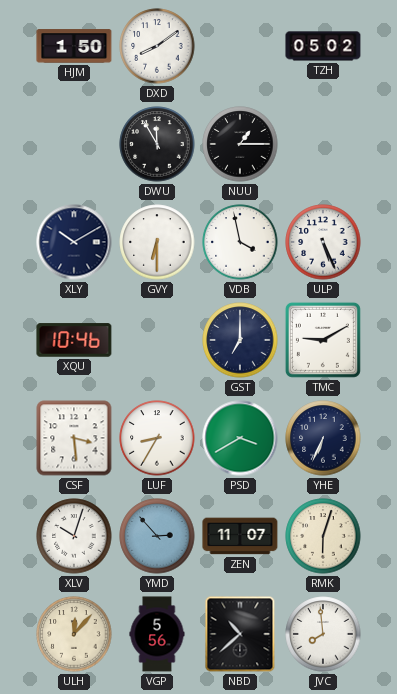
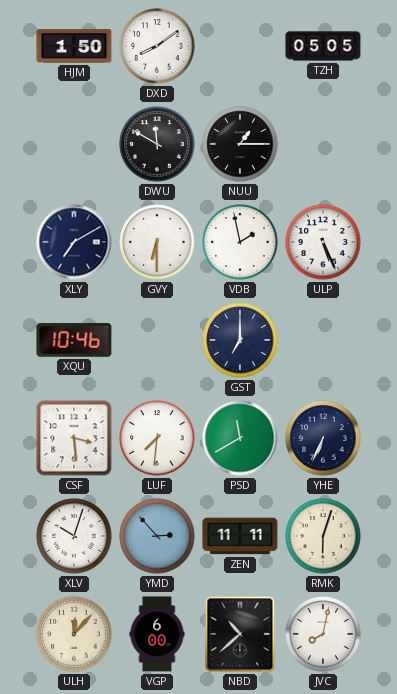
TZH: 05:02 -> 05:05
DWU: 11:55 -> 11:50
XLY: 10:10 -> 7:10
VDB: 3:58 -> 1:58
TMC: 9:10 -> none
LUF: 8:35 -> 7:31
PSD: 3:40 -> 11:40
ZEN: 11:07 -> 11:11
VGP: 5:56 -> 6:00
JVC: 7:59 -> 8:02
